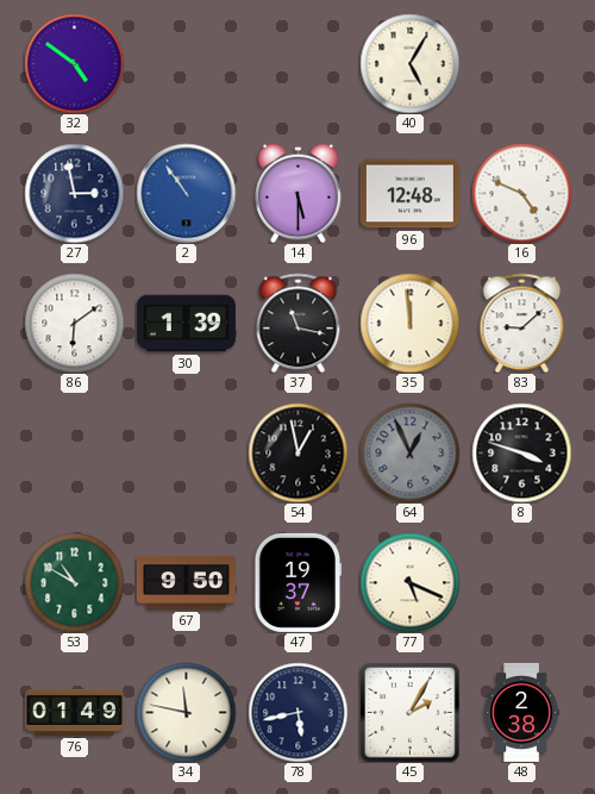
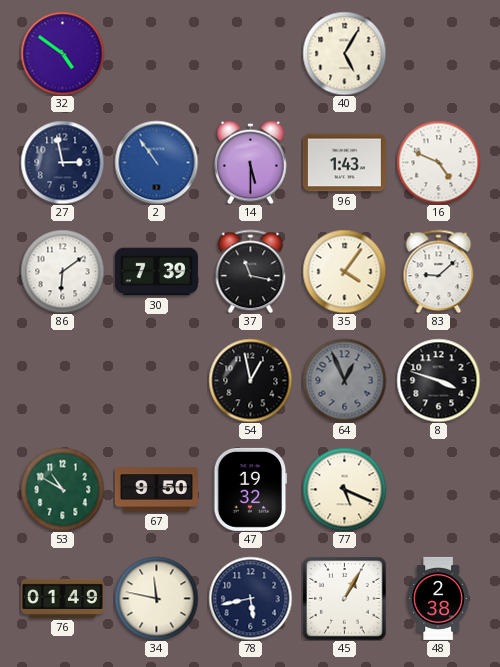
96: 12:48 -> 1:43
30: 1:39 -> 7:39
35: 11:59 -> 4:06
47: 19:37 -> 19:32
45: 2:05 -> 1:05
